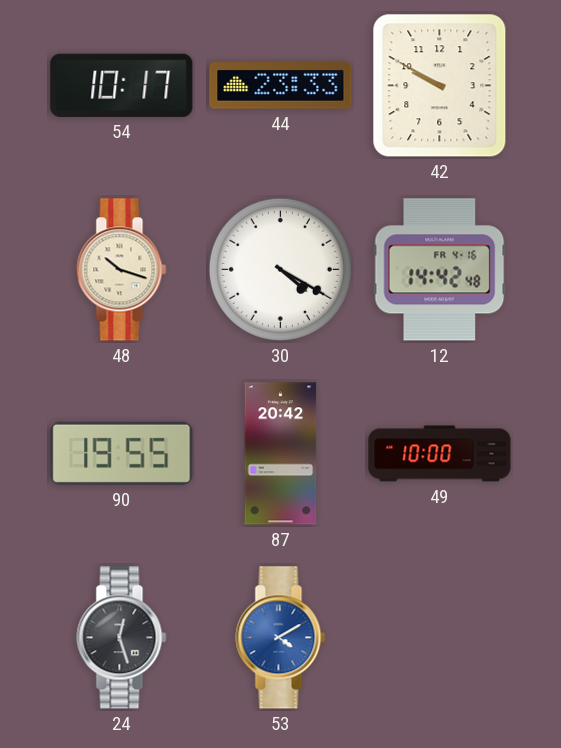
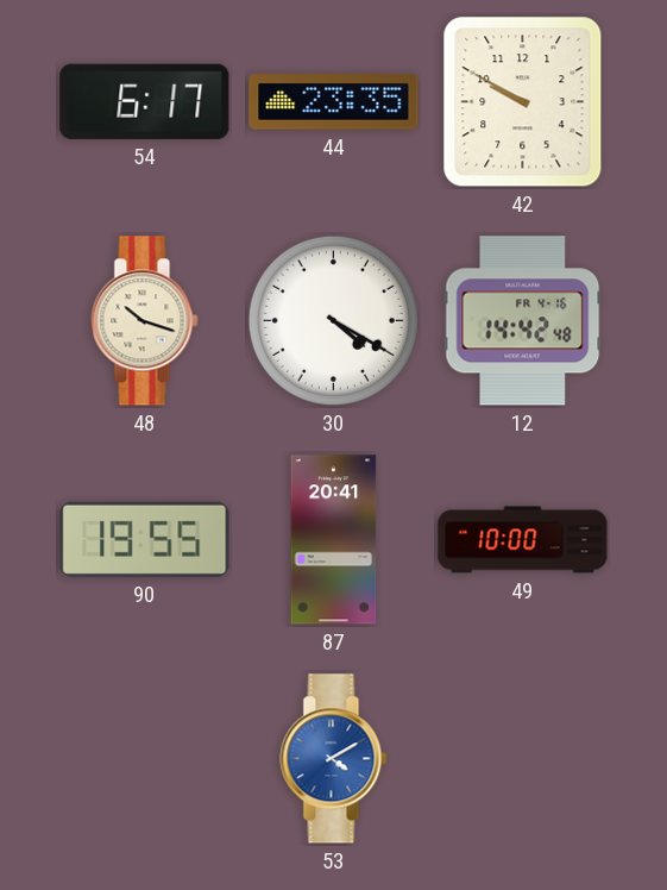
54: 10:17 -> 6:17
44: 23:33 -> 23:35
87: 20:42 -> 20:41
24: 12:27 -> none
